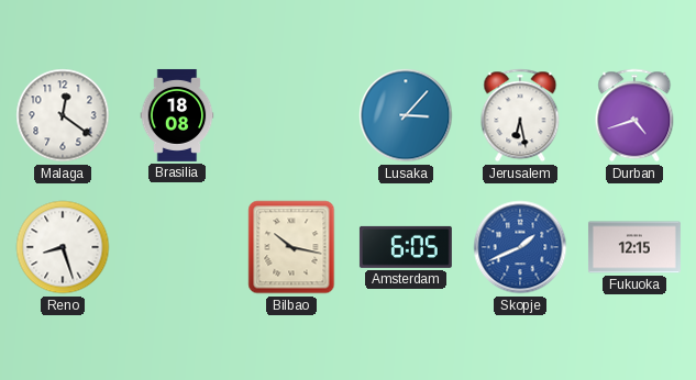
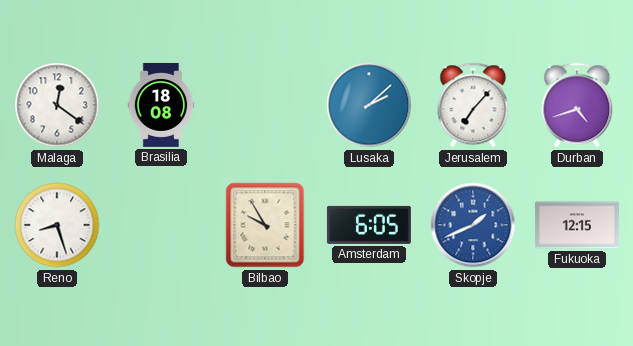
Lusaka: 3:07 -> 2:08
Jerusalem: 6:28 -> 7:07
Bilbao: 10:17 -> 9:55
